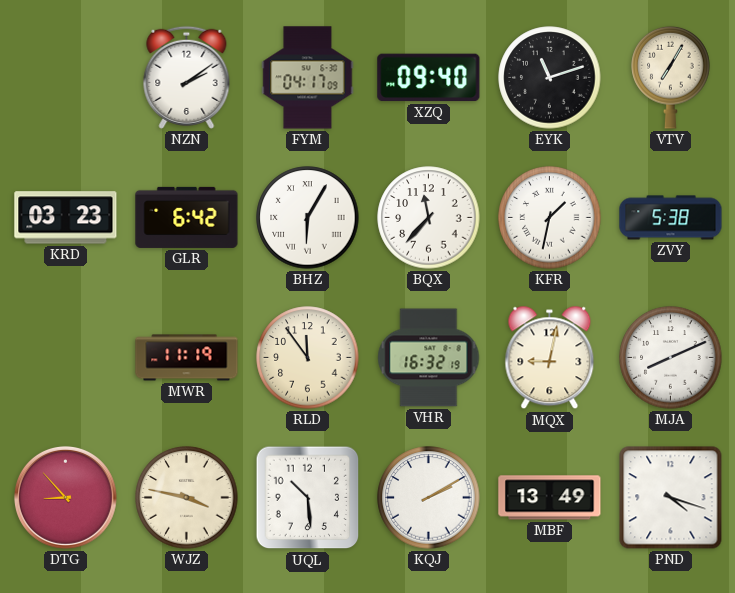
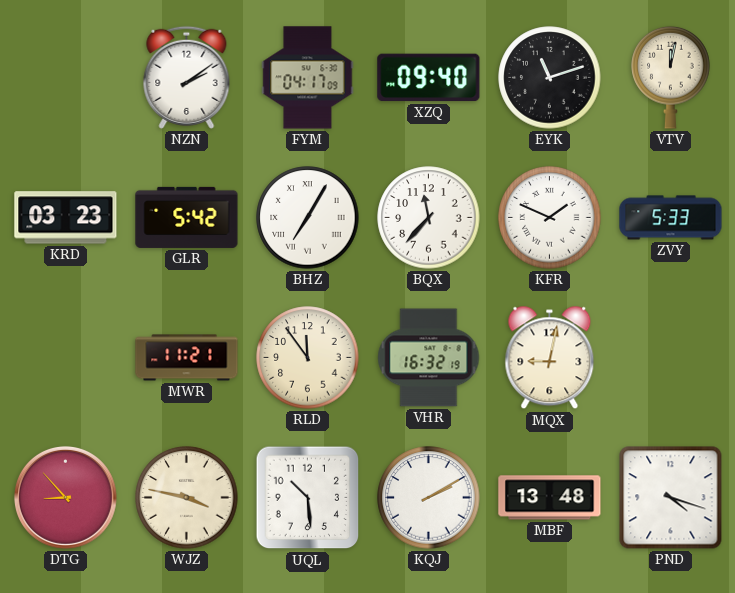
VTV: 7:05 -> 12:02
GLR: 6:42 -> 5:42
BHZ: 6:05 -> 7:05
KFR: 1:32 -> 1:49
ZVY: 5:38 -> 5:33
MWR: 11:19 -> 11:21
MJA: 8:11 -> none
MBF: 13:49 -> 13:48
